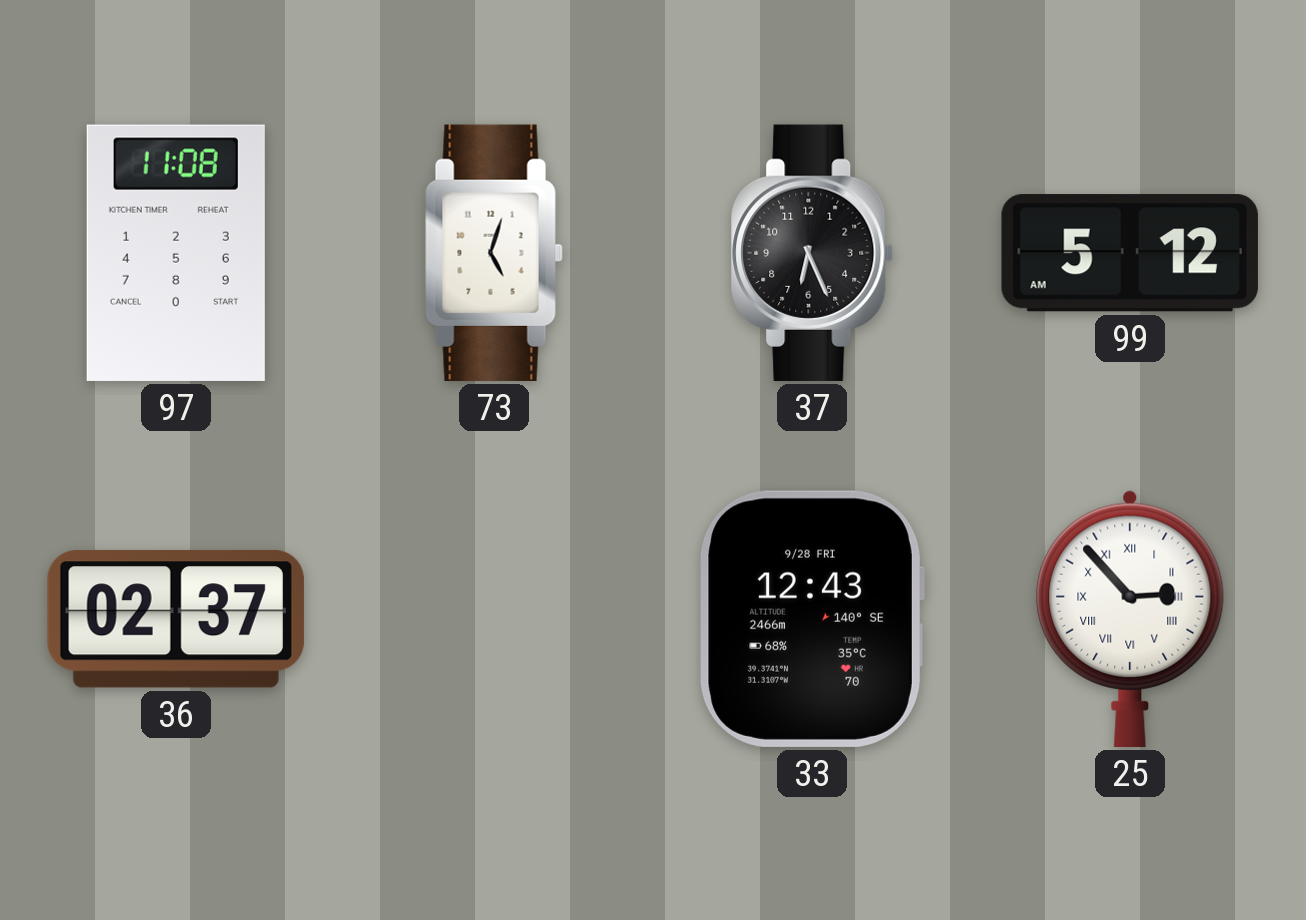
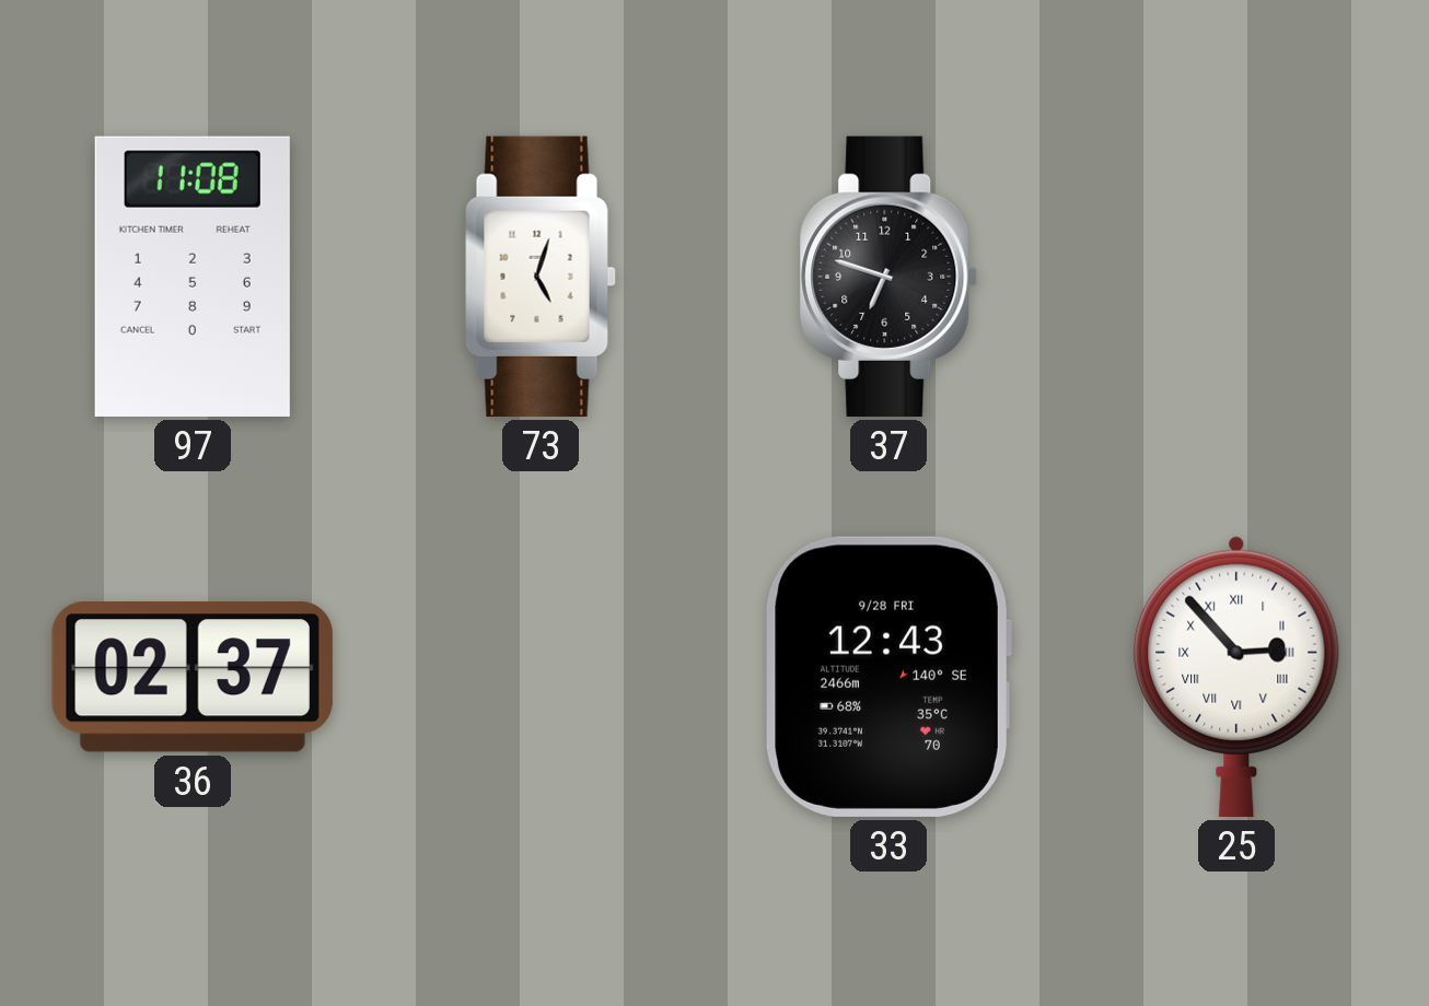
37: 6:26 -> 6:48
99: 5:12 -> none
